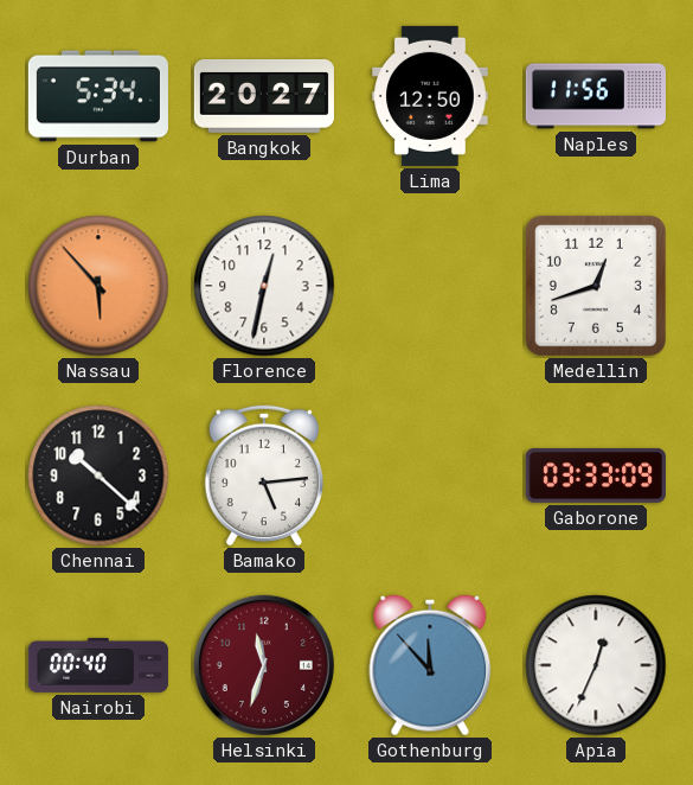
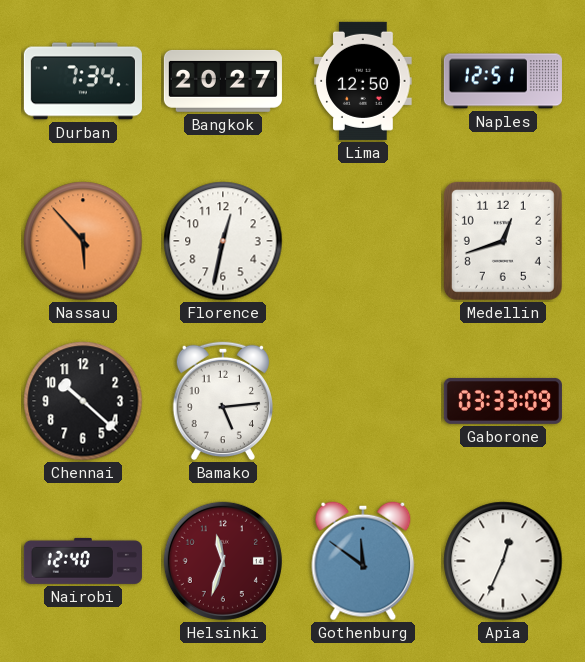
Durban: 5:34 -> 7:34
Naples: 11:56 -> 12:51
Nairobi: 00:40 -> 12:40
Gothenburg: 11:53 -> 11:51
